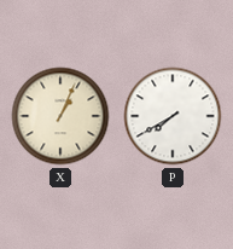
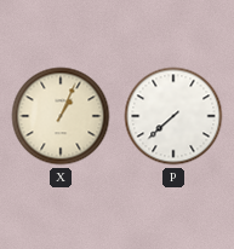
P: 7:40 -> 7:38
